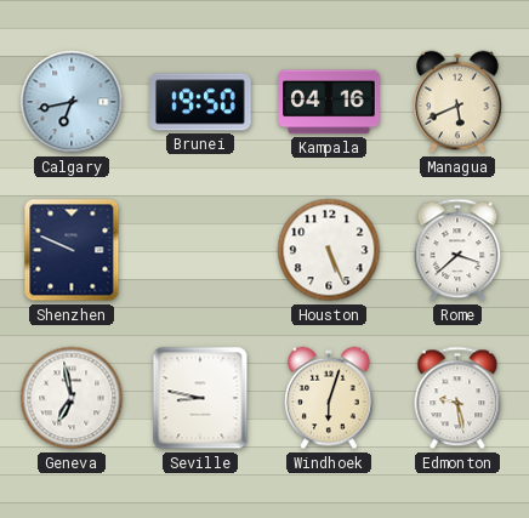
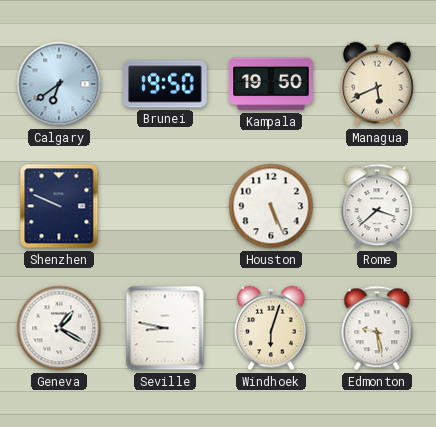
Calgary: 6:43 -> 6:39
Kampala: 04:16 -> 19:50
Geneva: 6:58 -> 1:20
